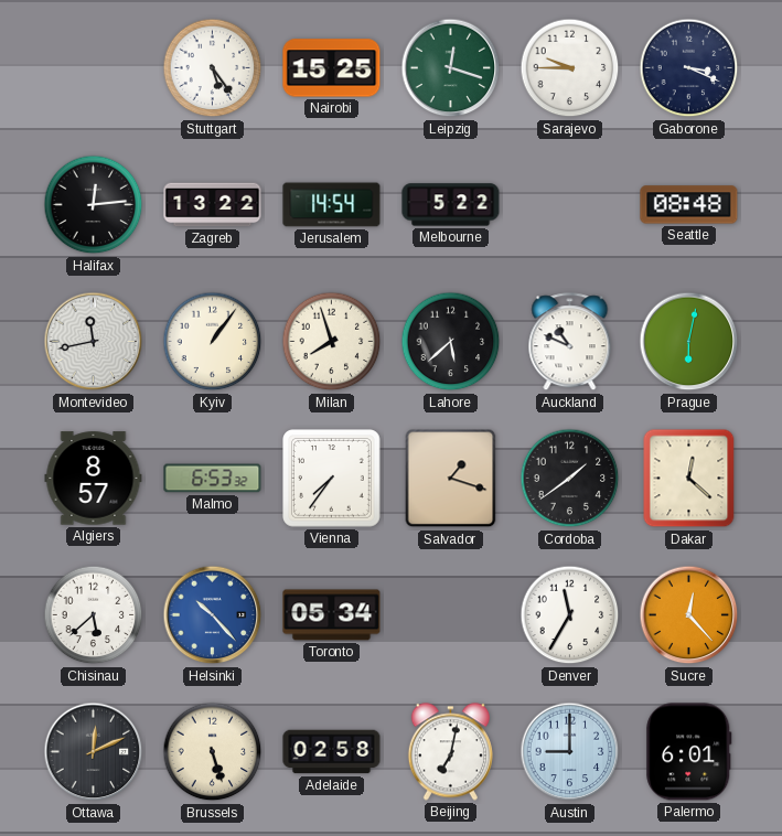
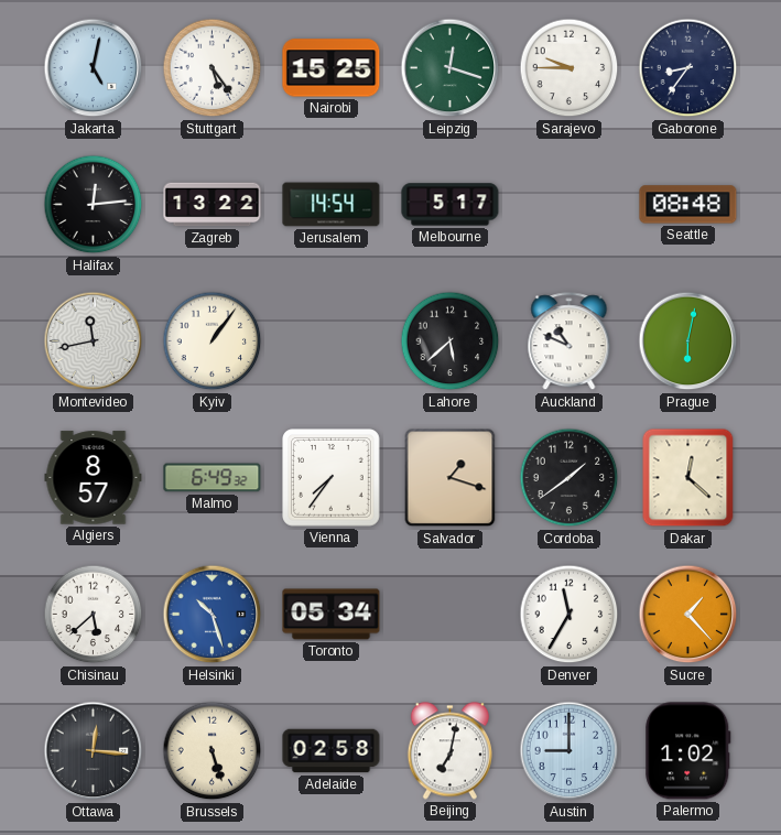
Jakarta: none -> 5:02
Gaborone: 3:19 -> 8:36
Melbourne: 5:22 -> 5:17
Milan: 7:57 -> none
Malmo: 6:53 -> 6:49
Helsinki: 10:23 -> 10:27
Sucre: 12:23 -> 1:23
Ottawa: 12:11 -> 12:16
Palermo: 6:01 -> 1:02
